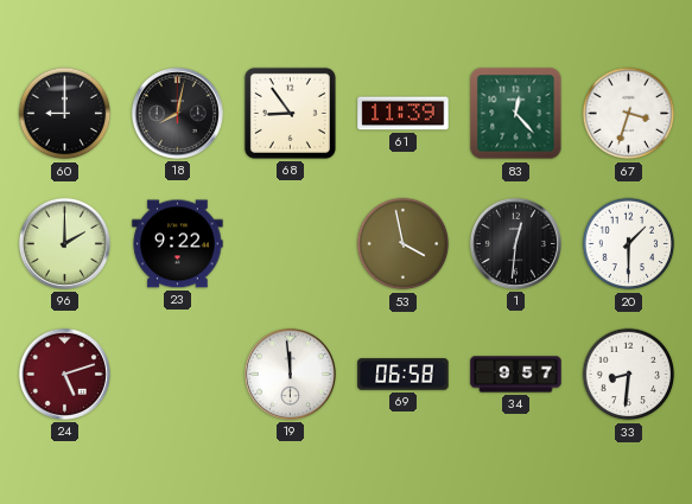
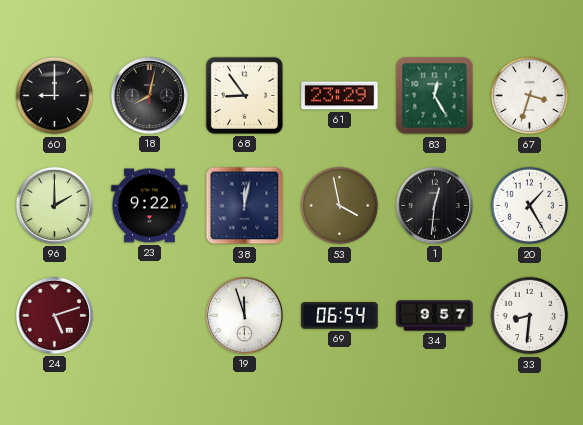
61: 11:39 -> 23:29
83: 12:23 -> 12:25
38: none -> 12:02
20: 1:30 -> 1:25
19: 11:59 -> 11:57
69: 06:58 -> 06:54
